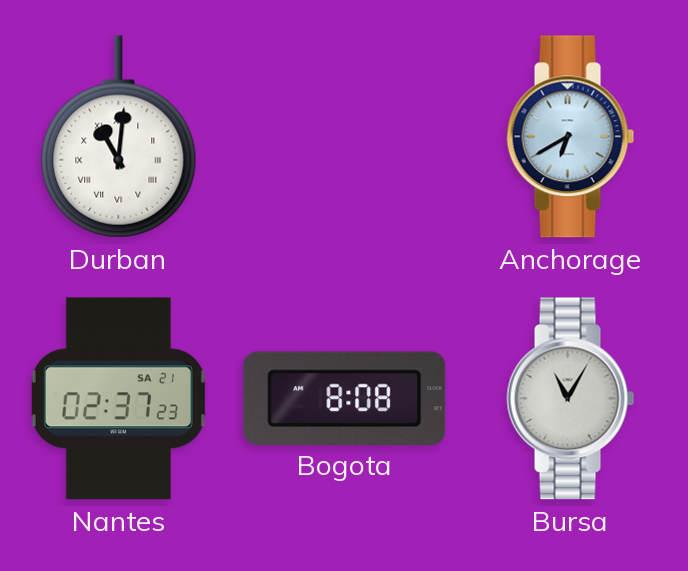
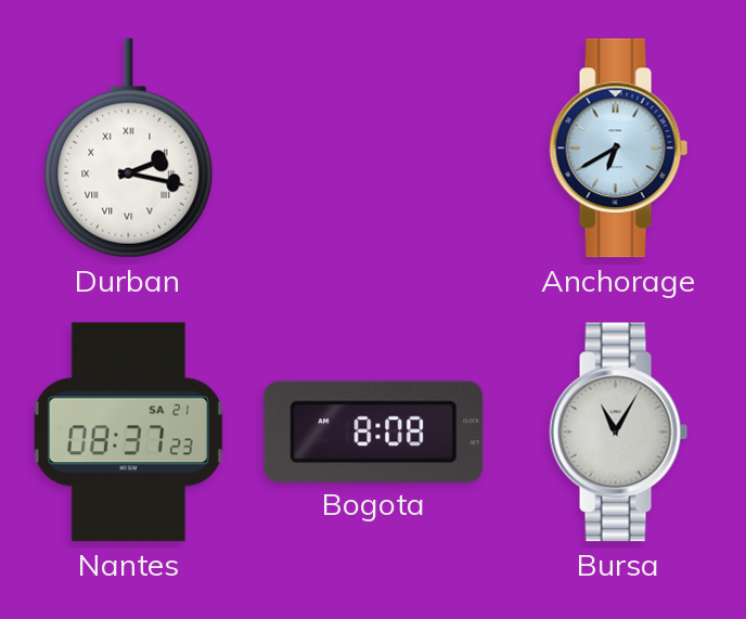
Durban: 11:01 -> 2:17
Nantes: 02:37 -> 08:37
